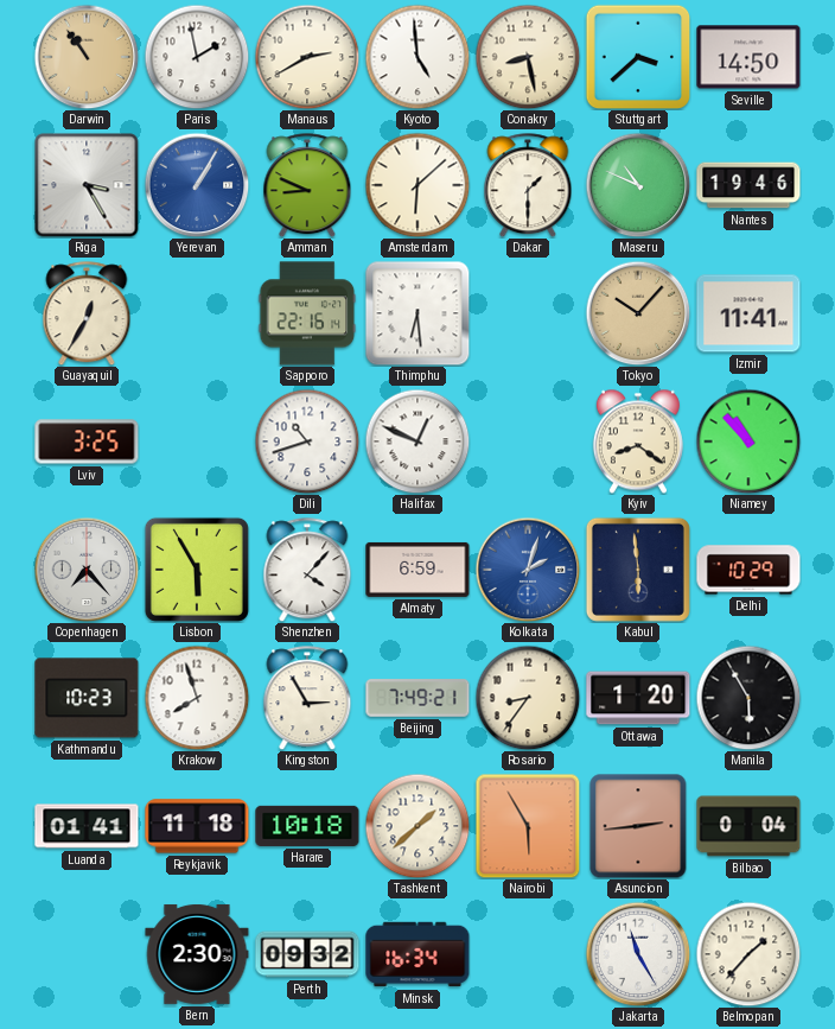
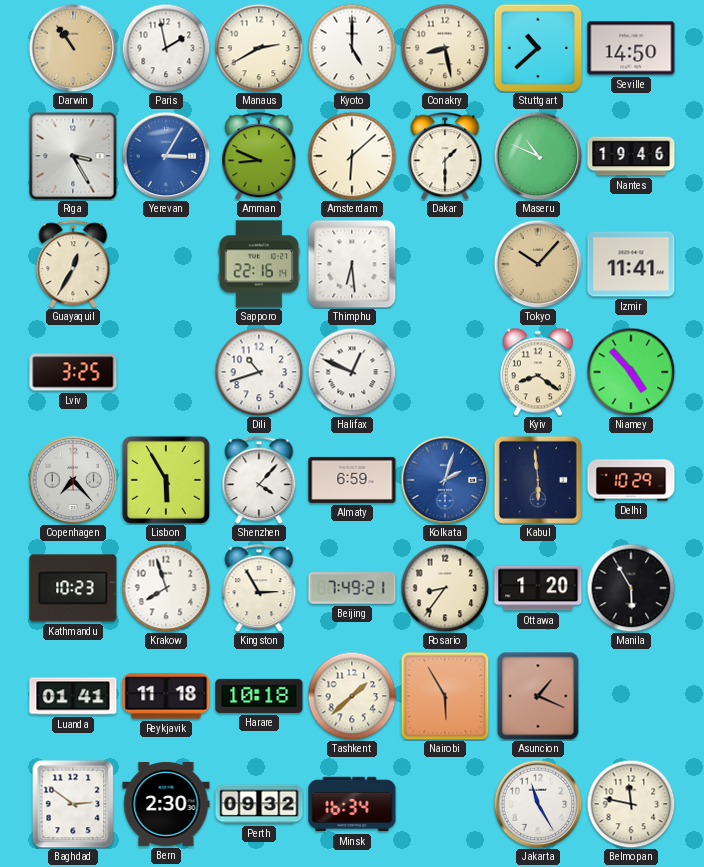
Kyoto: 4:59 -> 5:00
Stuttgart: 3:38 -> 10:38
Yerevan: 1:05 -> 3:05
Niamey: 10:53 -> 4:53
Asuncion: 2:44 -> 1:19
Bilbao: 0:04 -> none
Baghdad: none -> 2:51
Belmopan: 1:37 -> 11:47
